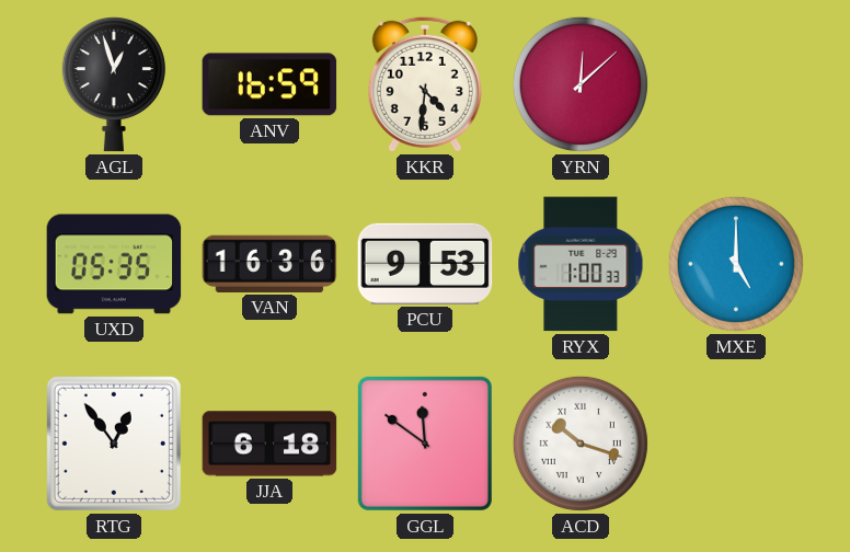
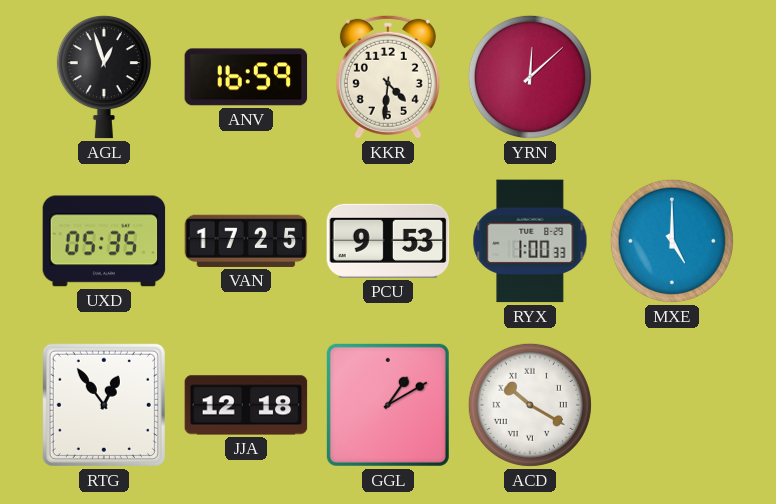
VAN: 16:36 -> 17:25
JJA: 6:18 -> 12:18
GGL: 11:51 -> 1:10
ACD: 10:18 -> 10:20
